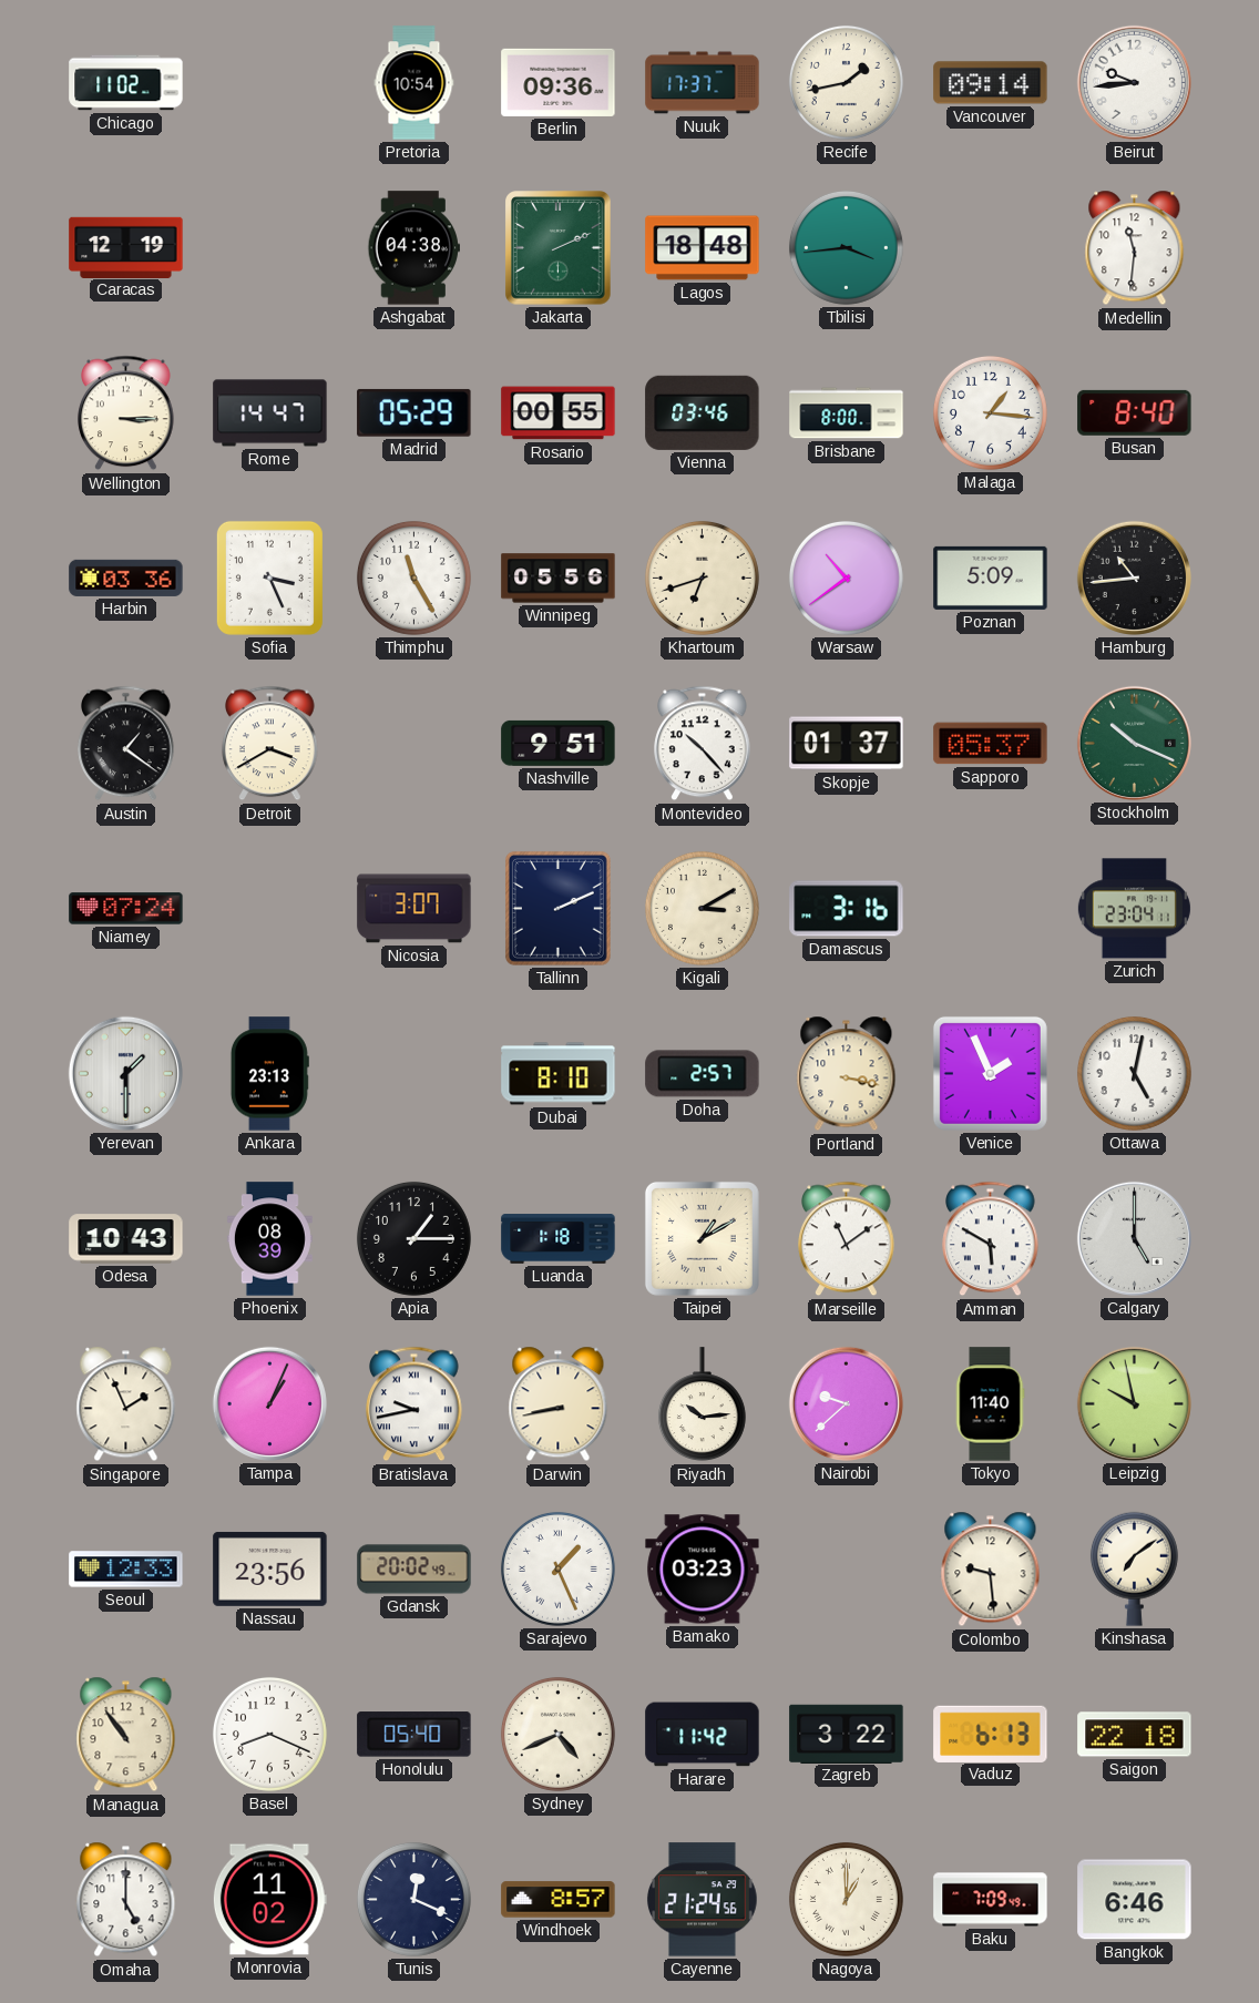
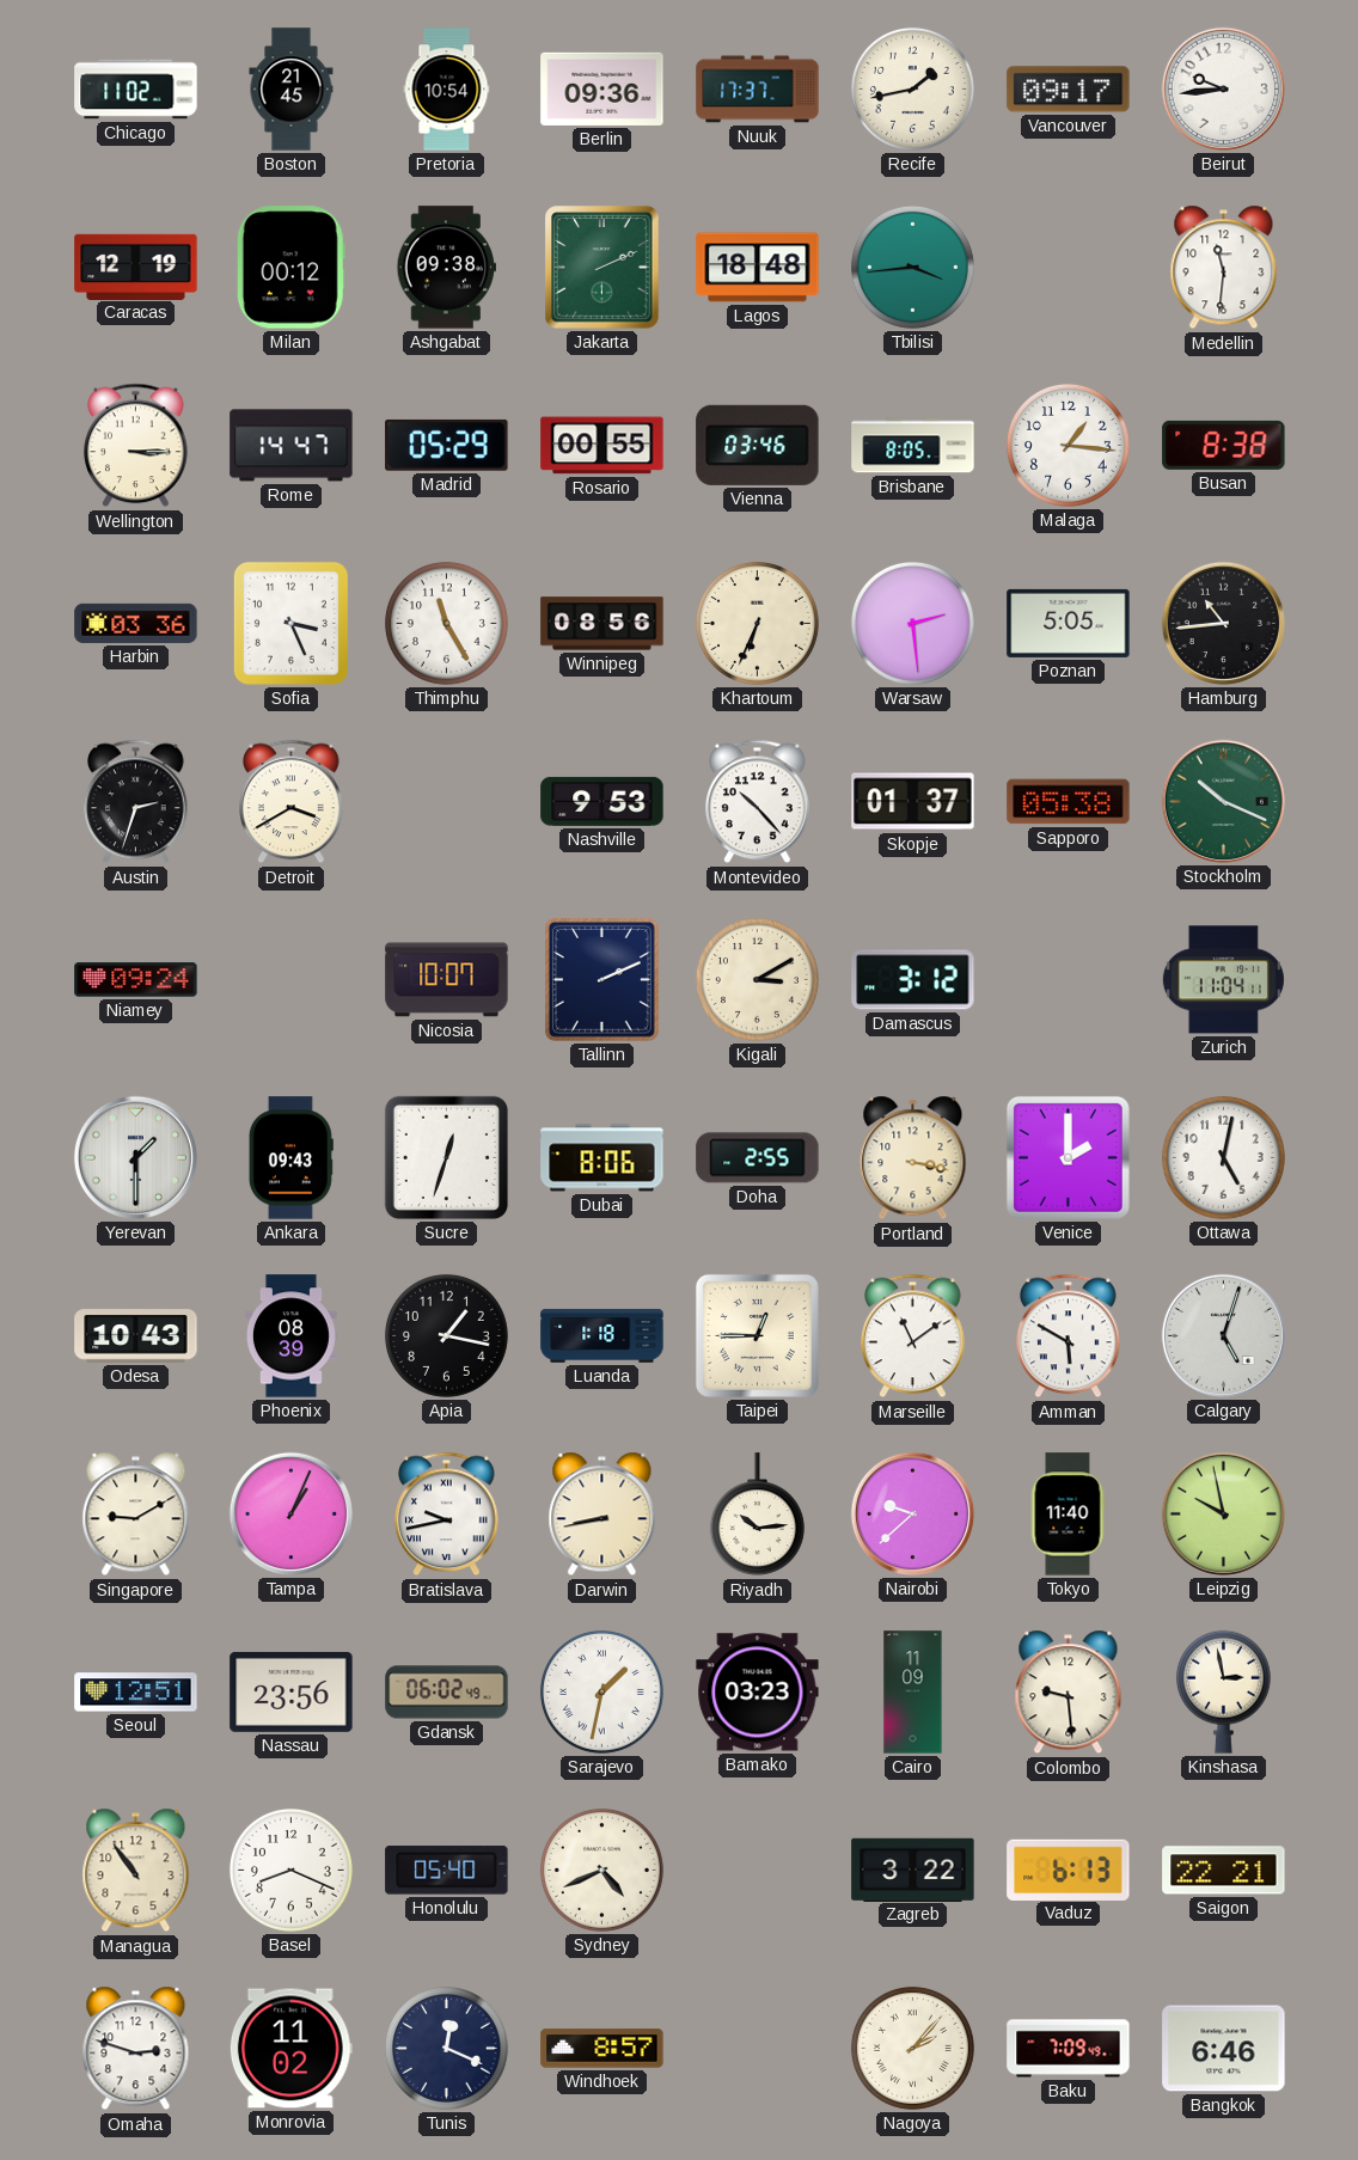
Boston: none -> 21:45
Vancouver: 09:14 -> 09:17
Milan: none -> 00:12
Ashgabat: 04:38 -> 09:38
Brisbane: 8:00 -> 8:05
Busan: 8:40 -> 8:38
Winnipeg: 05:56 -> 08:56
Khartoum: 6:42 -> 6:34
Warsaw: 10:39 -> 2:29
Poznan: 5:09 -> 5:05
Austin: 1:21 -> 2:33
Nashville: 9:51 -> 9:53
Sapporo: 05:37 -> 05:38
Niamey: 07:24 -> 09:24
Nicosia: 3:07 -> 10:07
Damascus: 3:16 -> 3:12
Zurich: 23:04 -> 11:04
Ankara: 23:13 -> 09:43
Sucre: none -> 12:33
Dubai: 8:10 -> 8:06
Doha: 2:57 -> 2:55
Venice: 1:56 -> 2:00
Apia: 1:15 -> 1:17
Taipei: 1:10 -> 12:45
Calgary: 5:00 -> 5:03
Singapore: 1:56 -> 9:10
Seoul: 12:33 -> 12:51
Gdansk: 20:02 -> 06:02
Sarajevo: 1:26 -> 1:32
Cairo: none -> 11:09
Kinshasa: 7:09 -> 2:58
Harare: 11:42 -> none
Saigon: 22:18 -> 22:21
Omaha: 5:00 -> 2:48
Cayenne: 21:24 -> none
Nagoya: 1:00 -> 2:07
